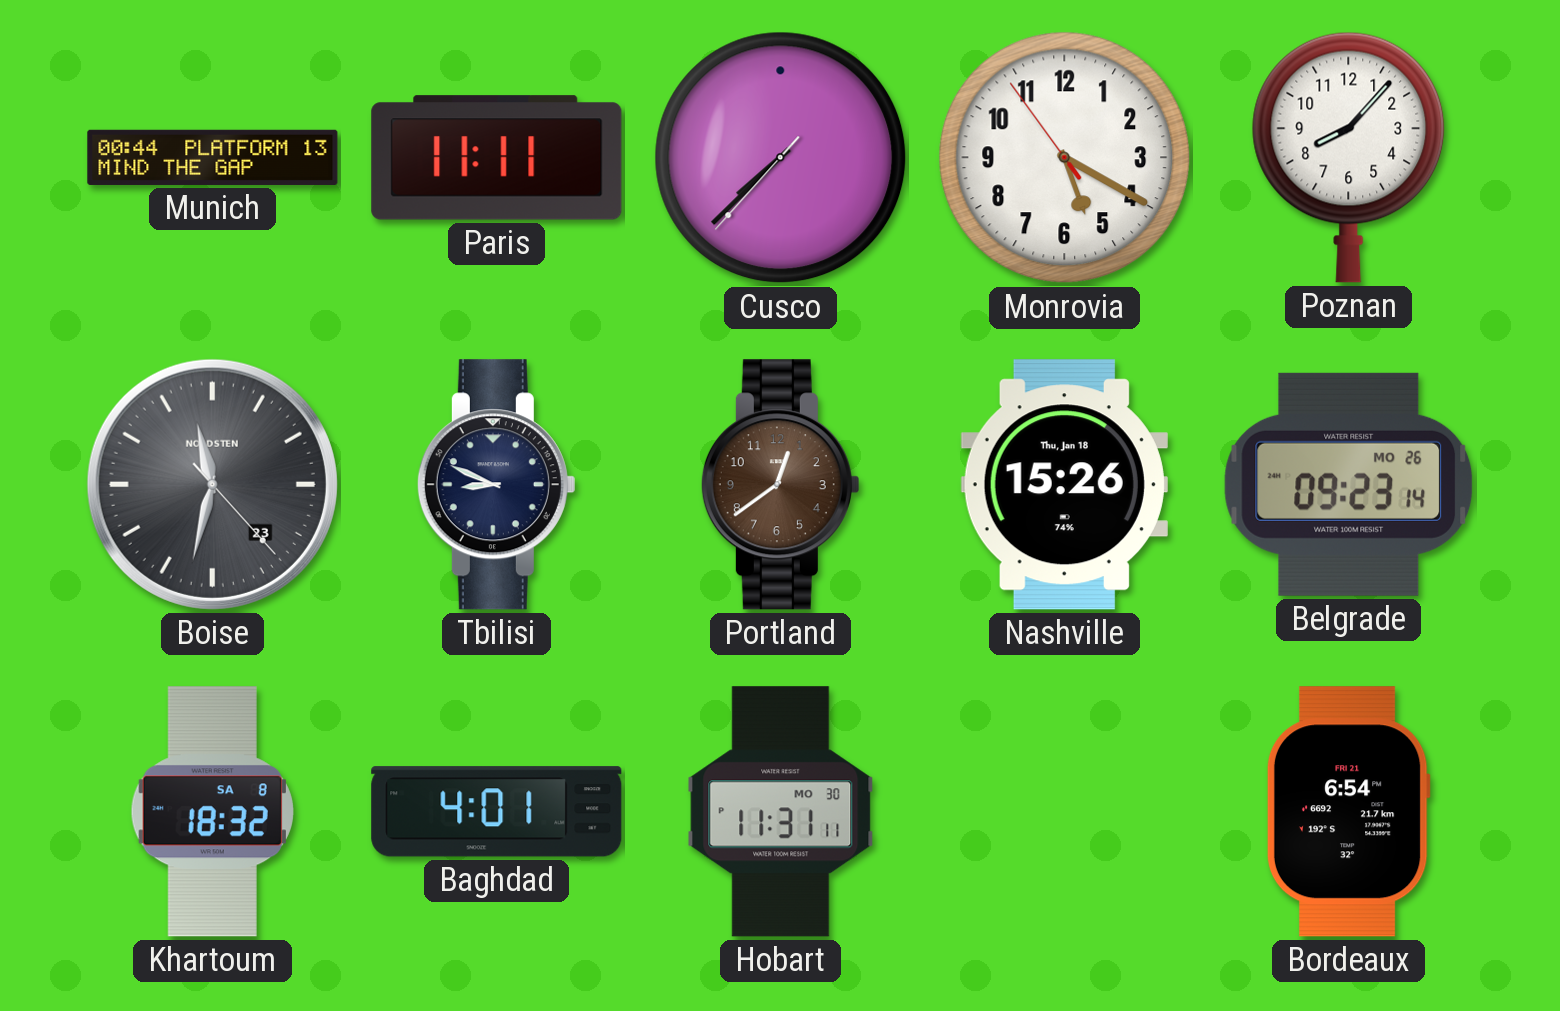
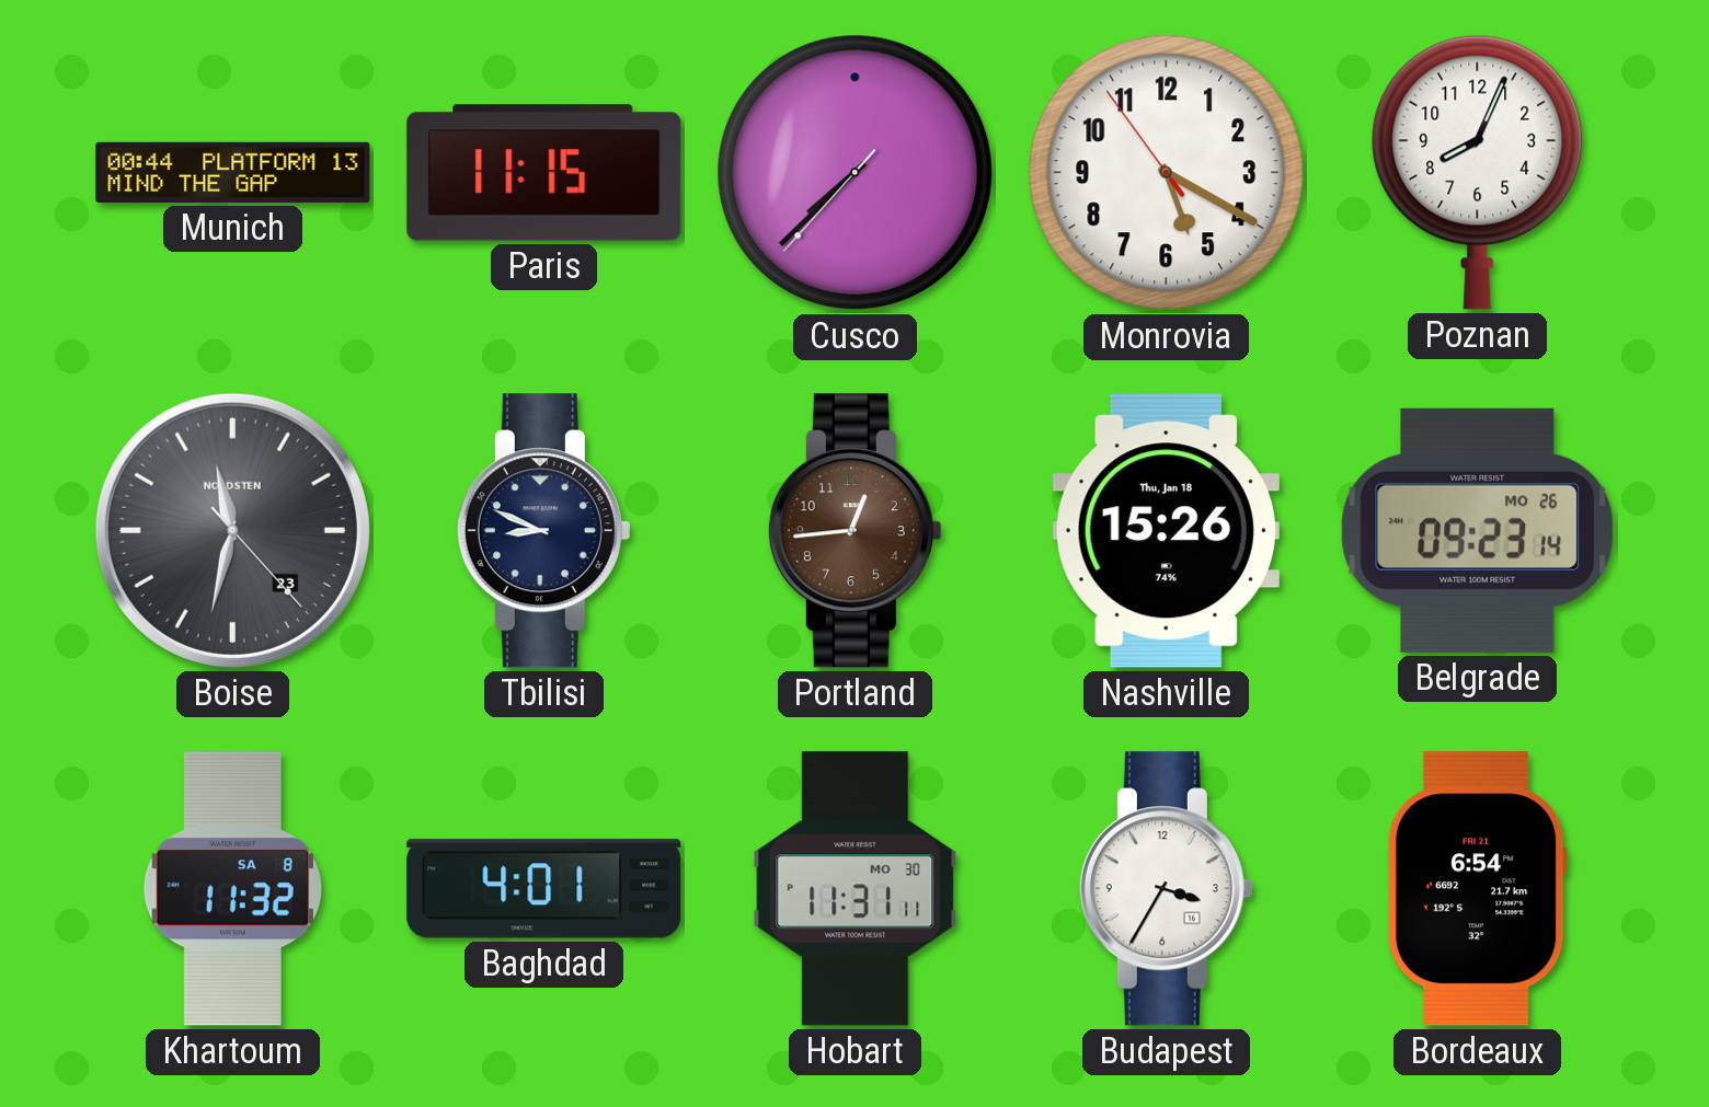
Paris: 11:11 -> 11:15
Poznan: 8:07 -> 8:04
Portland: 12:39 -> 12:44
Khartoum: 18:32 -> 11:32
Budapest: none -> 3:35
